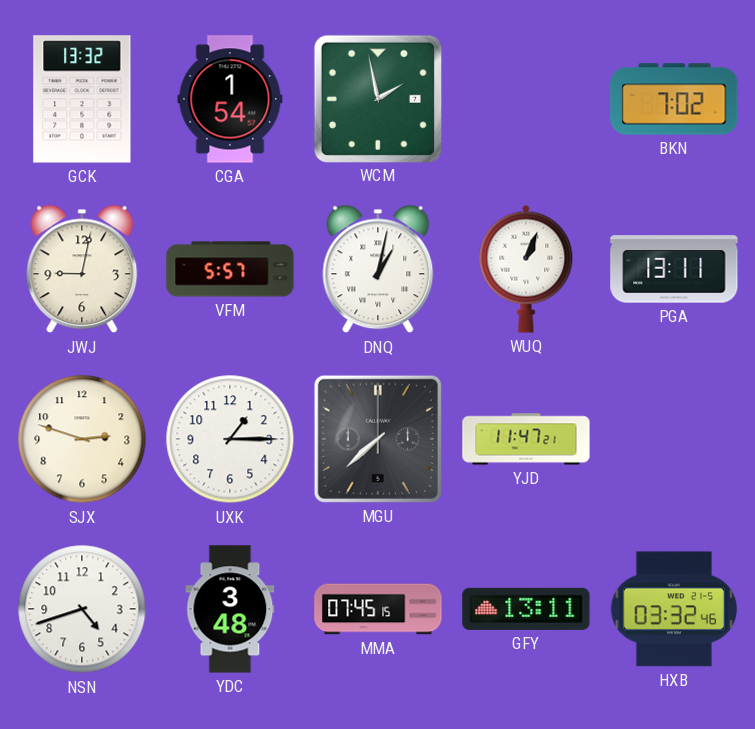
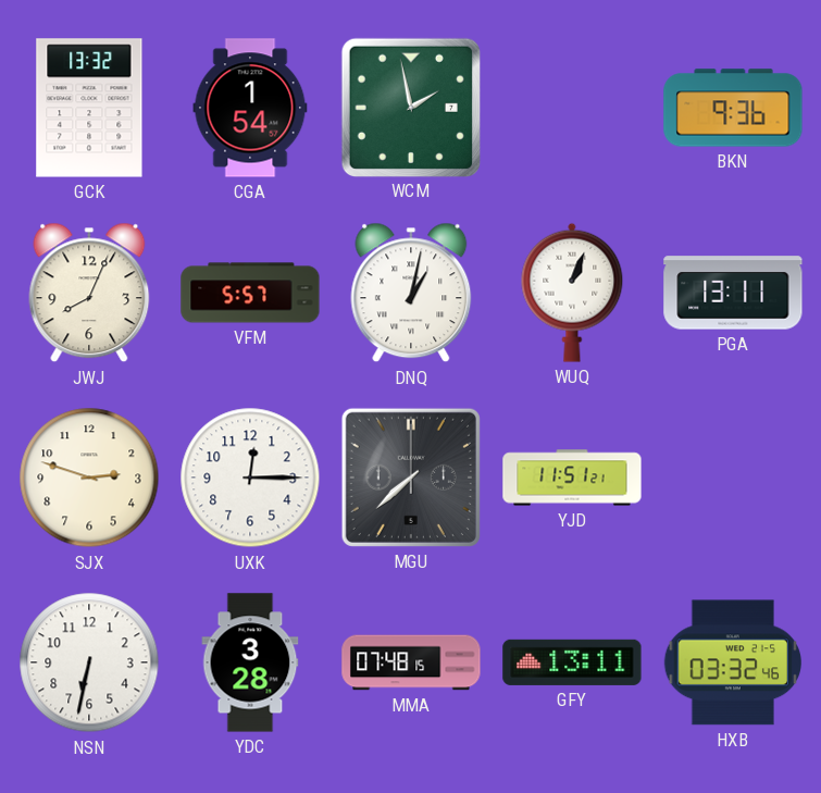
BKN: 7:02 -> 9:36
JWJ: 9:02 -> 8:04
UXK: 1:15 -> 12:15
YJD: 11:47 -> 11:51
NSN: 4:42 -> 6:32
YDC: 3:48 -> 3:28
MMA: 07:45 -> 07:48
